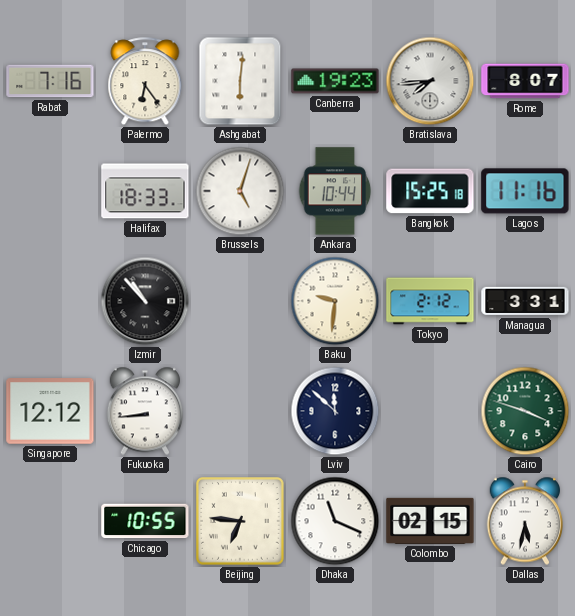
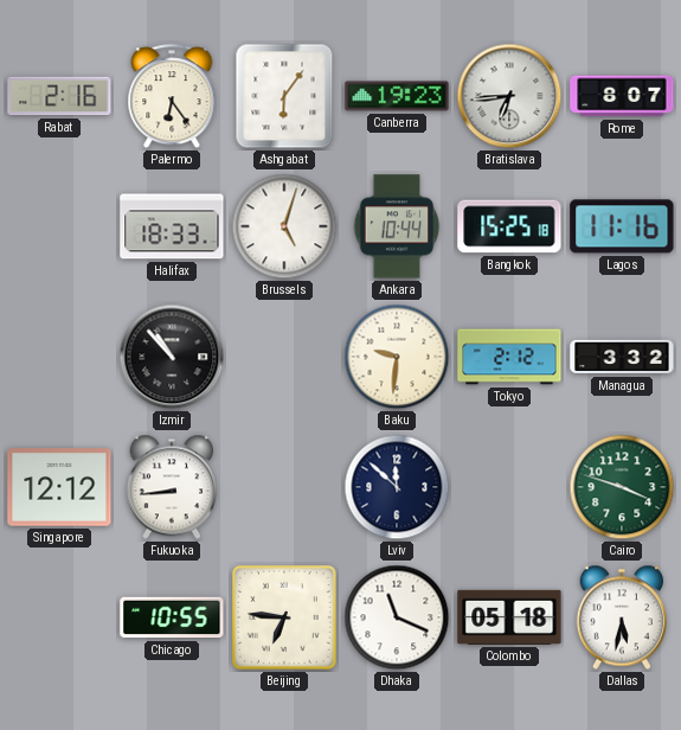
Rabat: 7:16 -> 2:16
Ashgabat: 6:01 -> 6:06
Bratislava: 7:44 -> 6:44
Managua: 3:31 -> 3:32
Colombo: 02:15 -> 05:18
